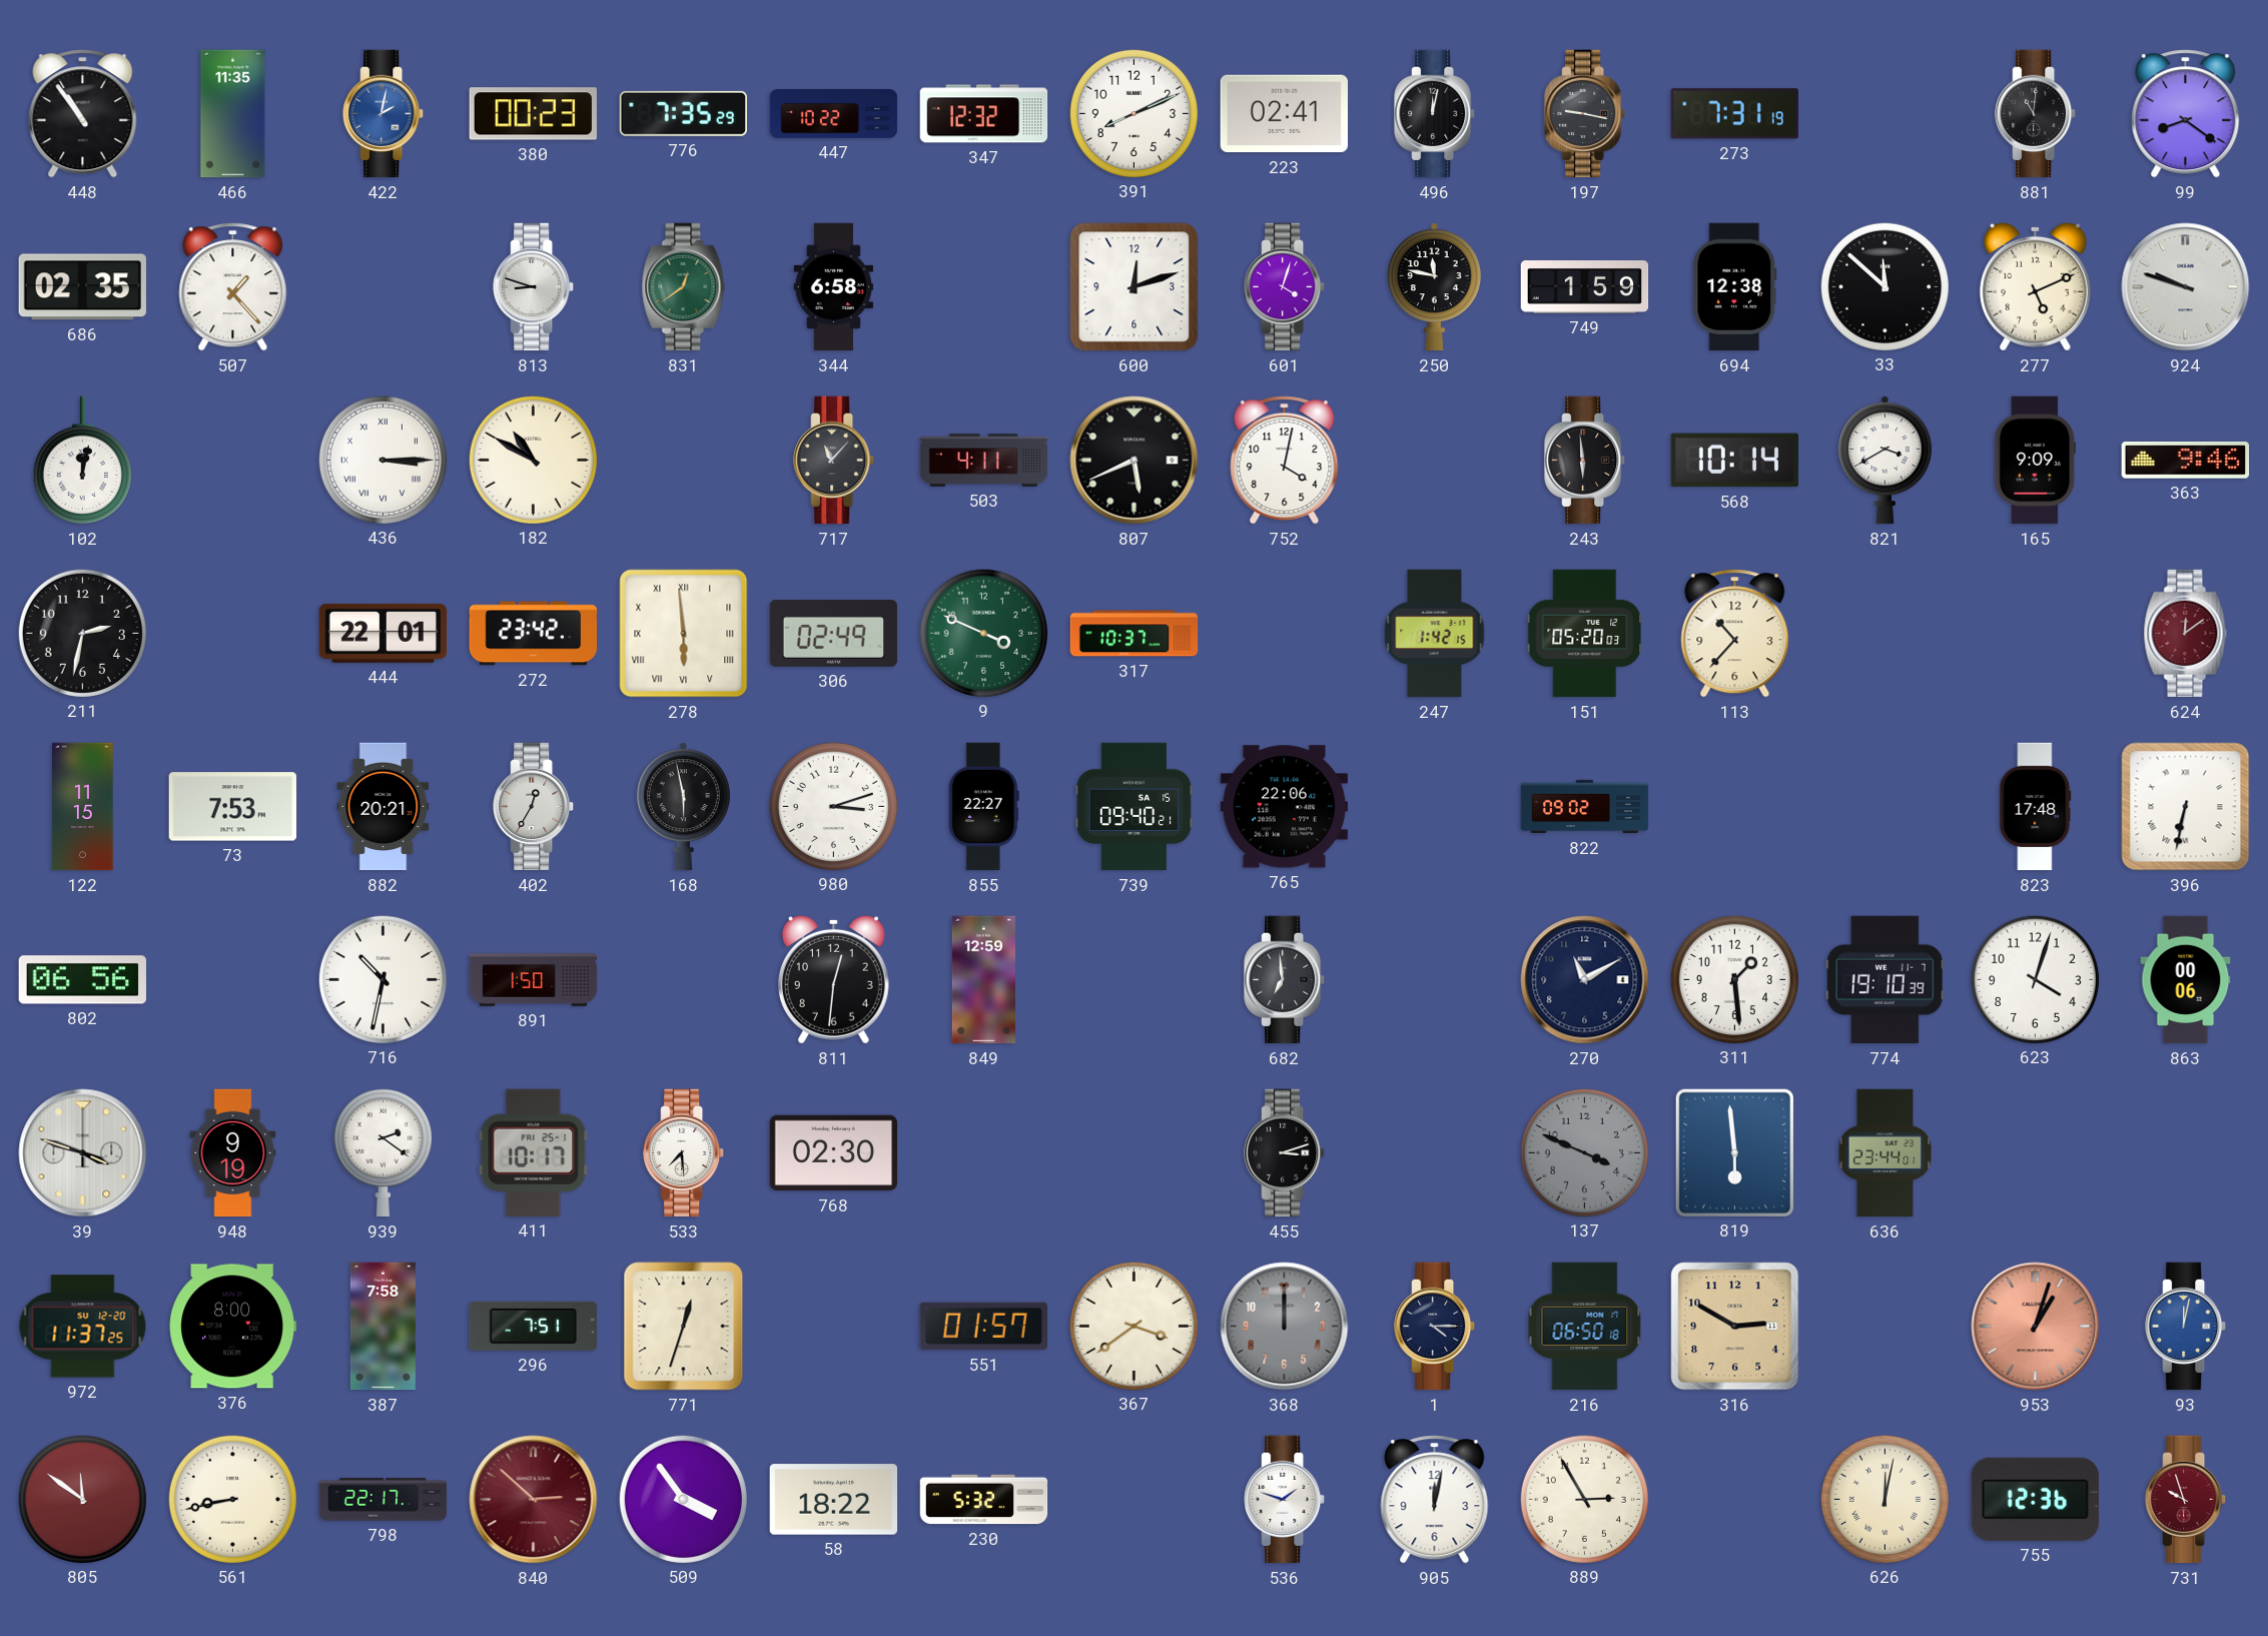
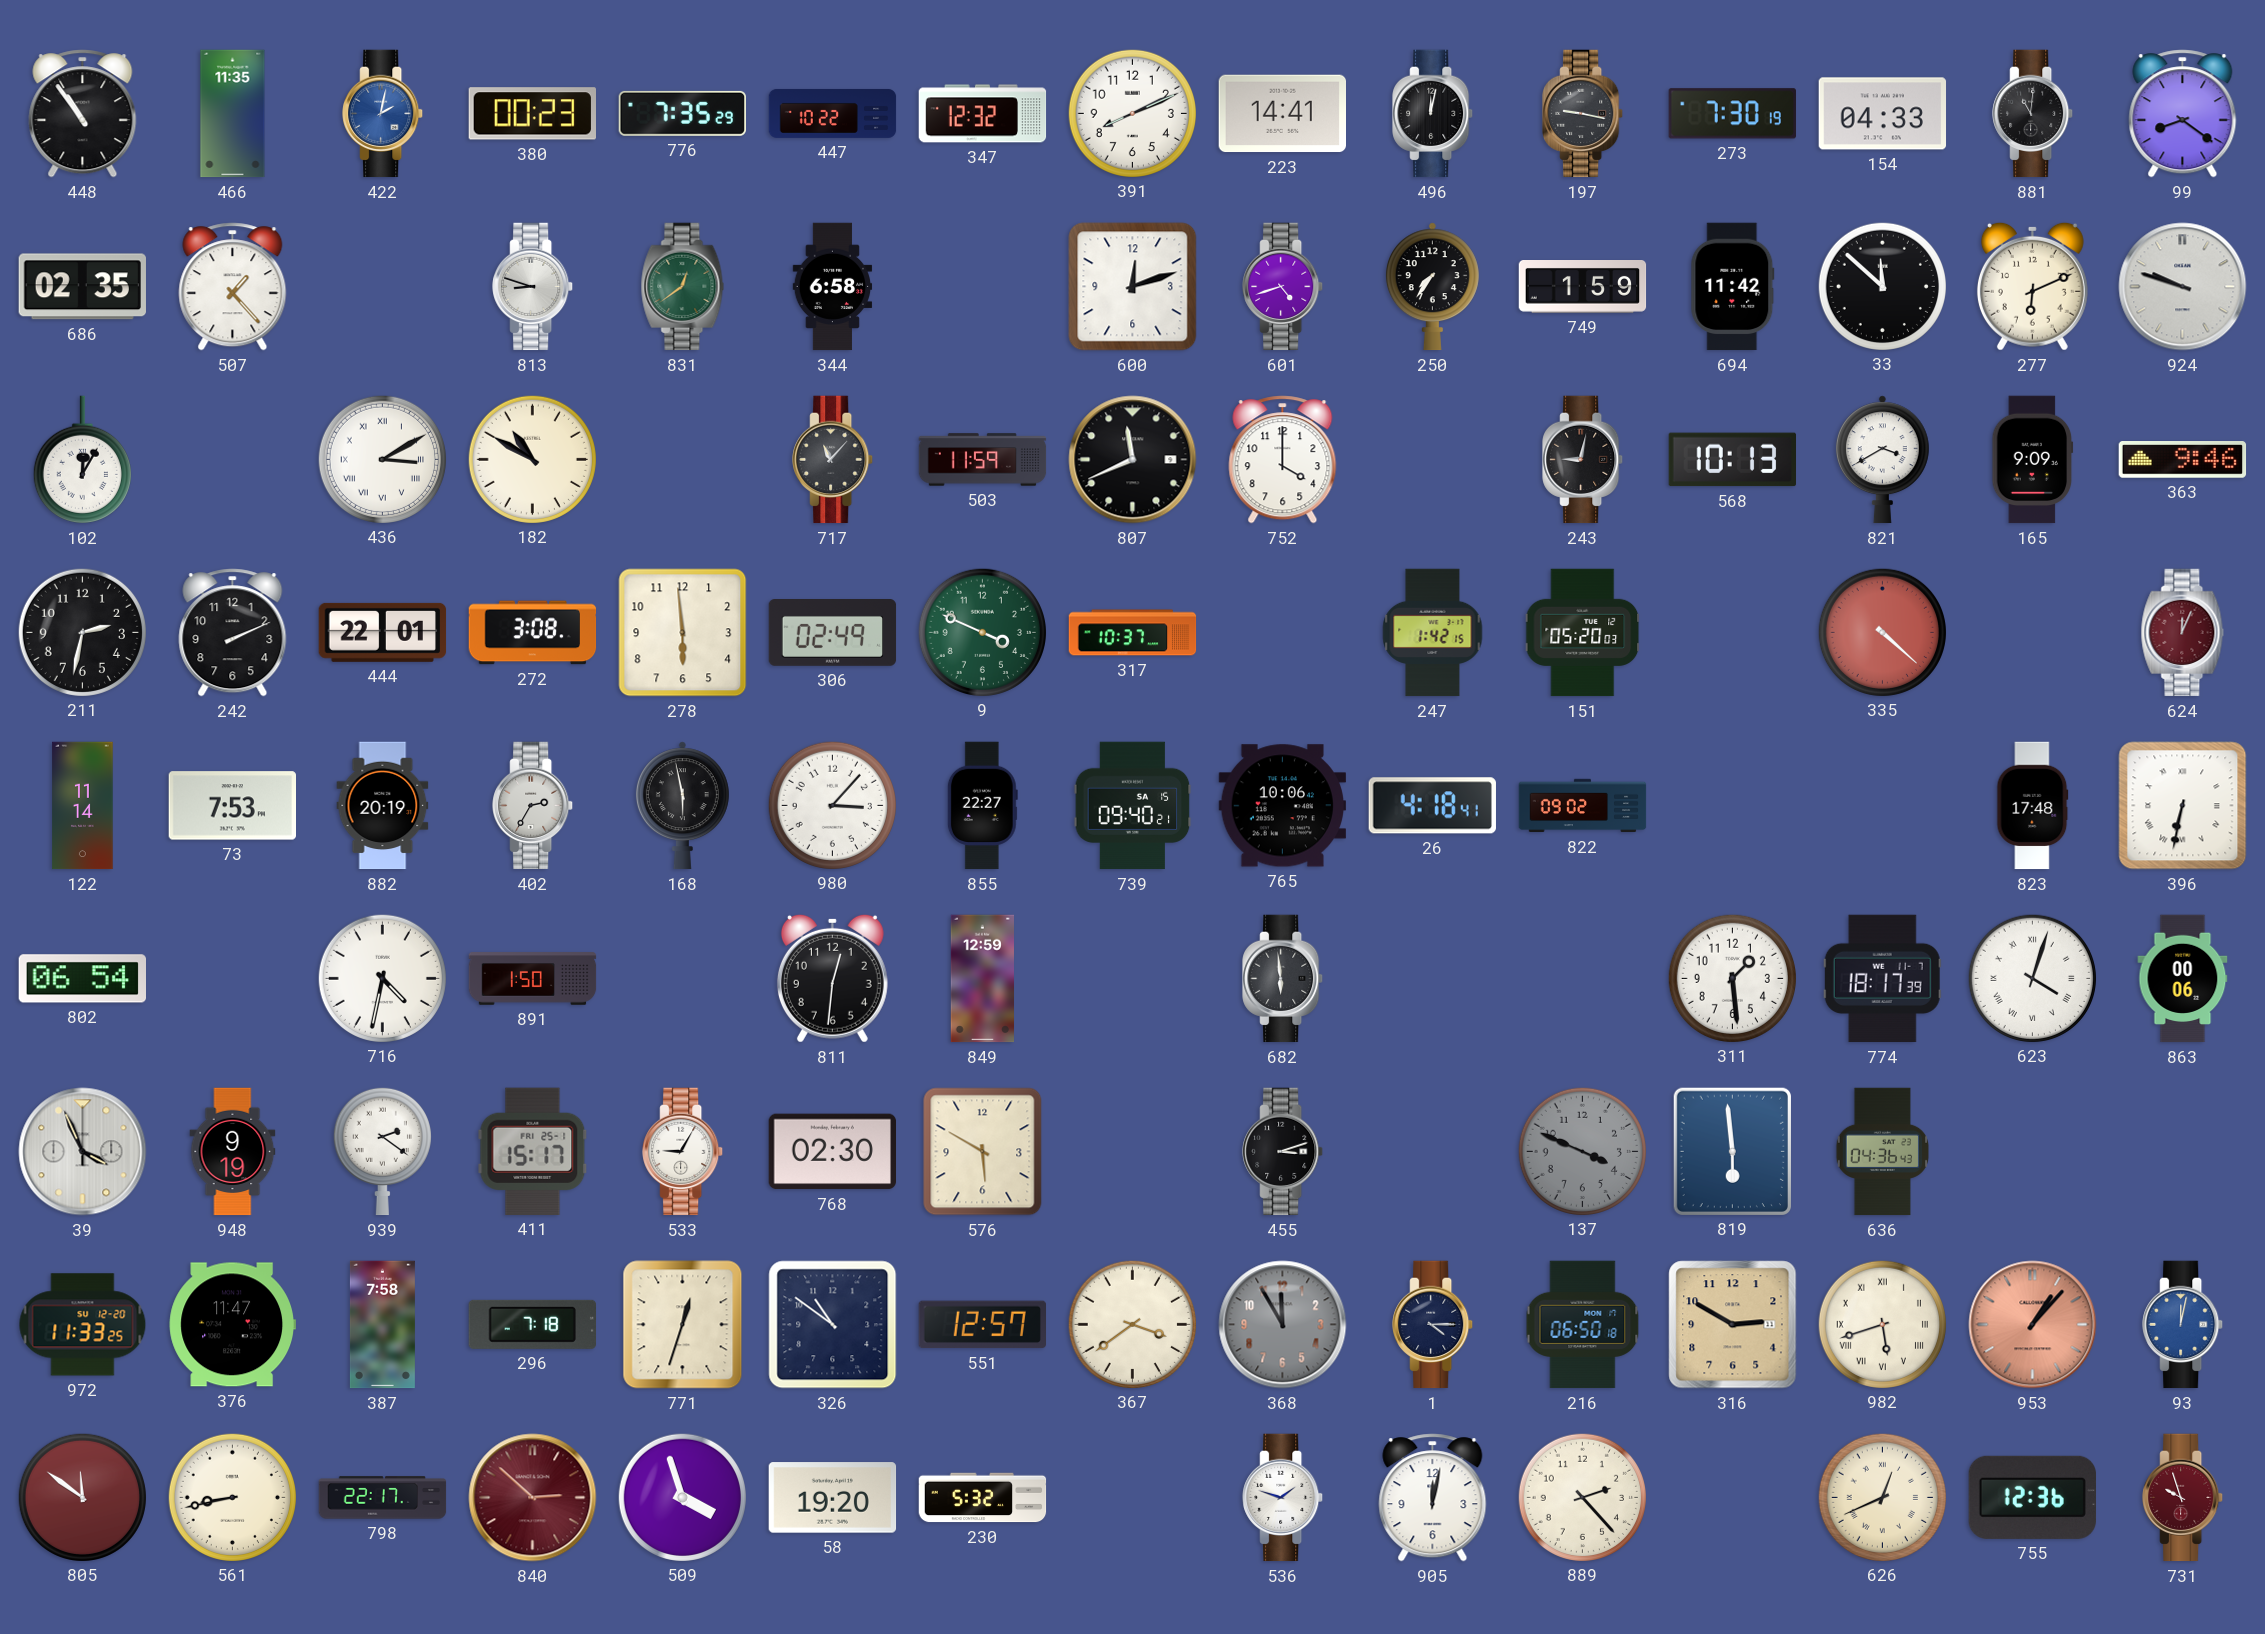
223: 02:41 -> 14:41
273: 7:31 -> 7:30
154: none -> 04:33
601: 4:03 -> 4:42
250: 11:47 -> 7:36
694: 12:38 -> 11:42
277: 5:11 -> 6:11
102: 12:02 -> 12:05
436: 3:15 -> 3:10
503: 4:11 -> 11:59
807: 5:41 -> 11:41
752: 4:02 -> 4:00
243: 5:59 -> 9:02
568: 10:14 -> 10:13
242: none -> 2:11
272: 23:42 -> 3:08
278 numerals: Roman -> Arabic
113: 10:37 -> none
335: none -> 4:22
624: 12:09 -> 12:04
122: 11:15 -> 11:14
882: 20:21 -> 20:19
402: 12:35 -> 2:35
980: 3:12 -> 3:07
765: 22:06 -> 10:06
26: none -> 4:18
802: 06:56 -> 06:54
716: 10:32 -> 4:32
682: 6:59 -> 5:59
270: 11:10 -> none
774: 19:10 -> 18:17
623 numerals: Arabic -> Roman
39: 3:48 -> 3:56
411: 10:17 -> 15:17
533: 7:29 -> 9:05
576: none -> 5:50
636: 23:44 -> 04:36
972: 11:37 -> 11:33
376: 8:00 -> 11:47
296: 7:51 -> 7:18
326: none -> 10:51
551: 01:57 -> 12:57
368: 12:00 -> 11:55
982: none -> 5:42
953: 1:03 -> 1:07
509: 3:54 -> 3:57
58: 18:22 -> 19:20
889: 2:55 -> 2:23
626: 12:02 -> 12:41
